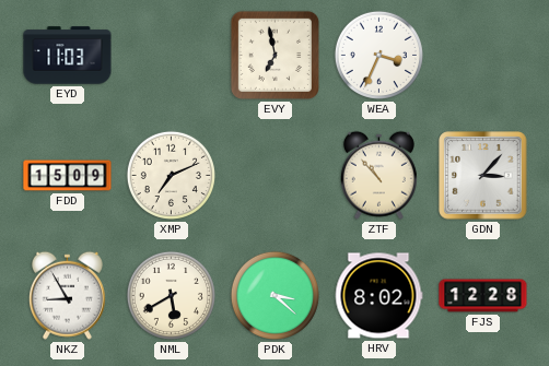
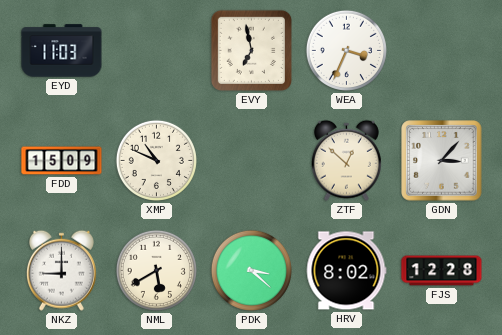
XMP: 7:11 -> 10:49
ZTF: 10:53 -> 12:52
NKZ: 8:55 -> 9:00
